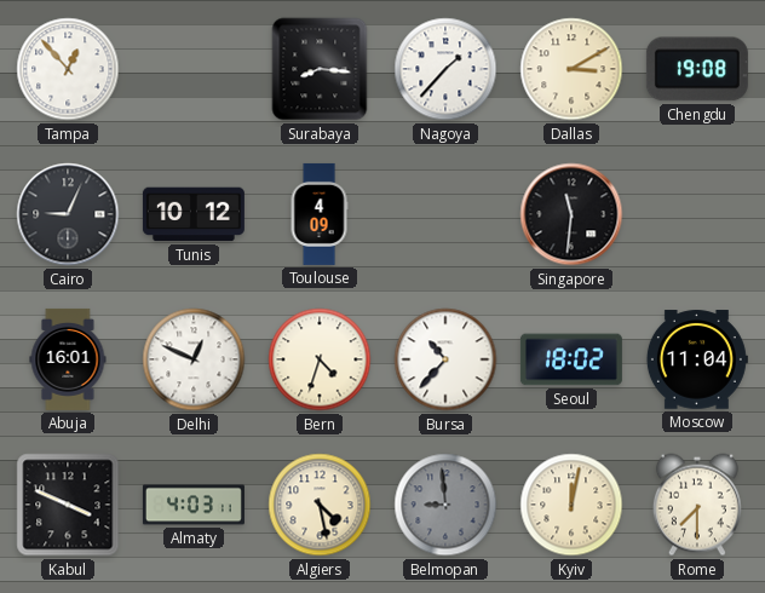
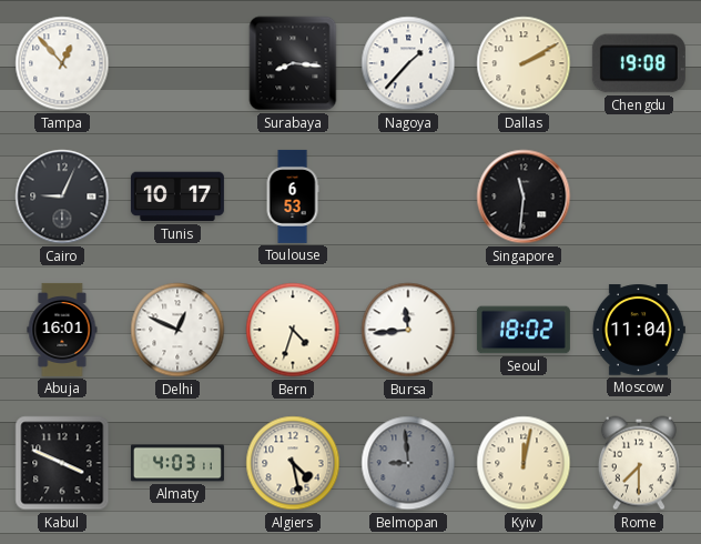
Dallas: 3:10 -> 2:10
Tunis: 10:12 -> 10:17
Toulouse: 4:09 -> 6:53
Bursa: 10:37 -> 11:44
